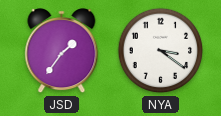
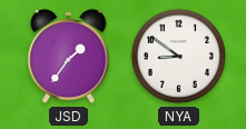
NYA: 3:21 -> 8:51
